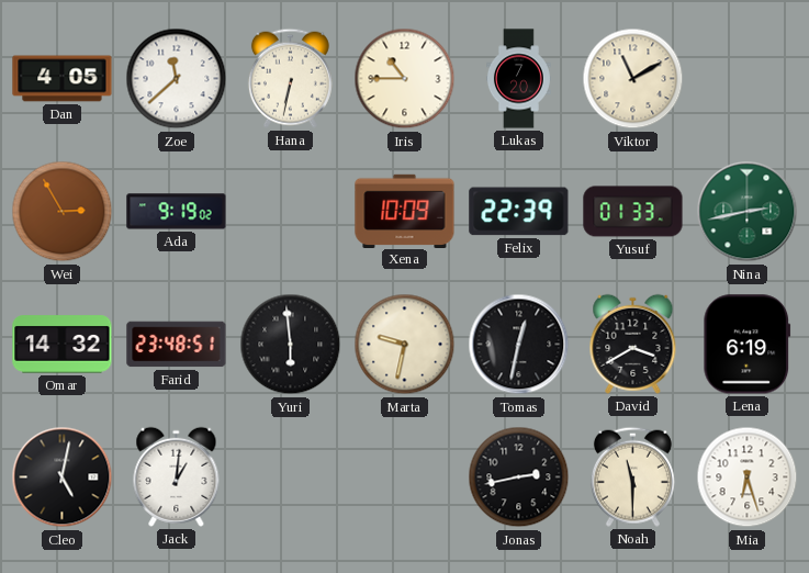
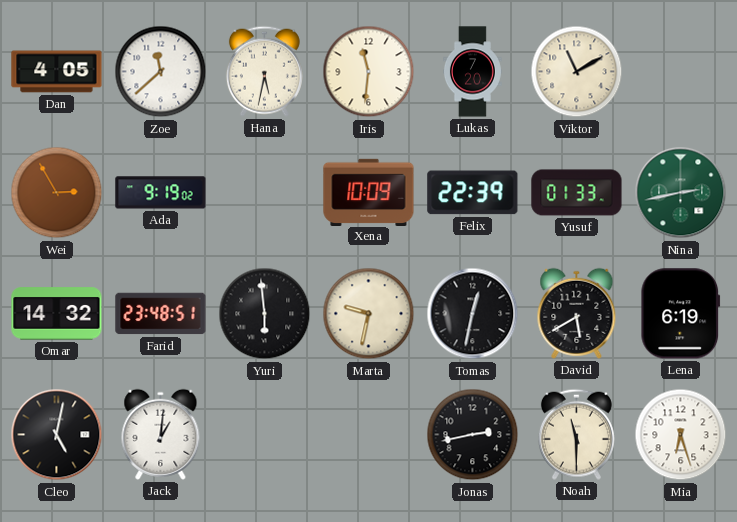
Hana: 6:32 -> 5:32
Iris: 10:45 -> 11:31
David: 3:40 -> 5:40
